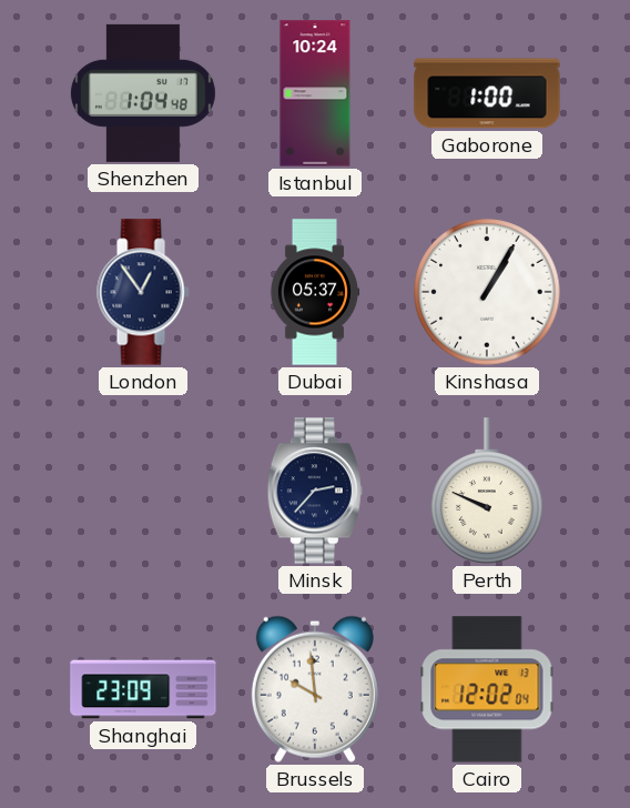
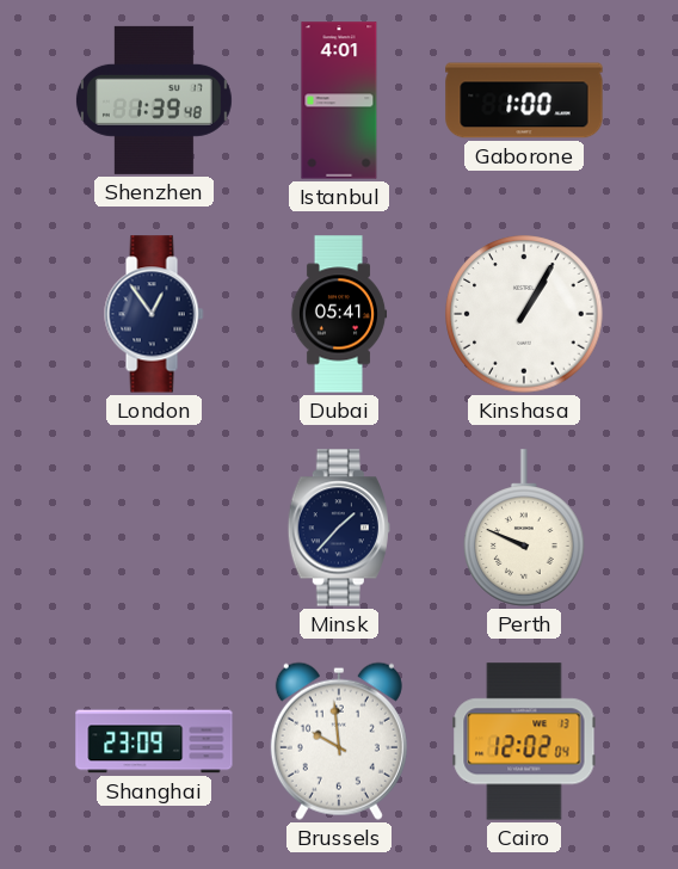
Shenzhen: 1:04 -> 1:39
Istanbul: 10:24 -> 4:01
Dubai: 05:37 -> 05:41
Minsk: 2:37 -> 1:37
